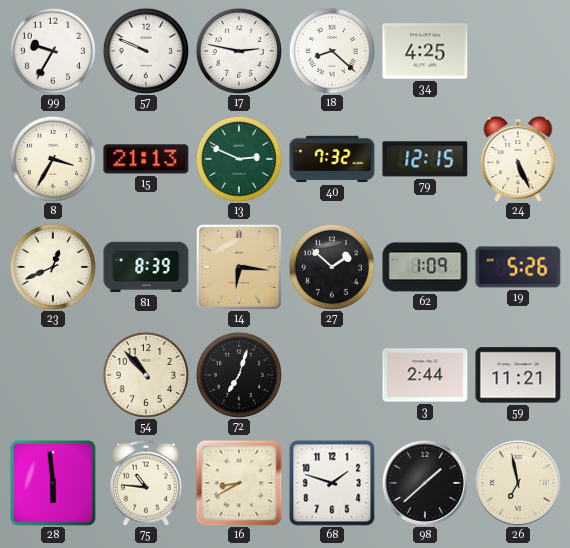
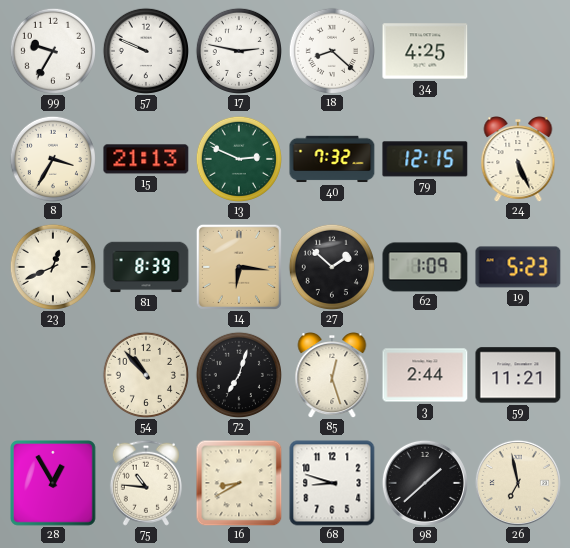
19: 5:26 -> 5:23
85: none -> 12:27
28: 5:59 -> 12:55
68: 1:48 -> 8:48
